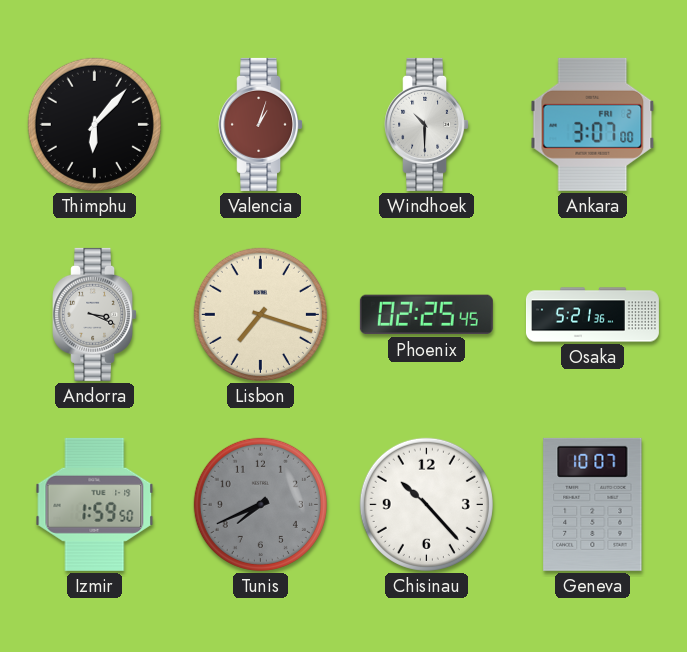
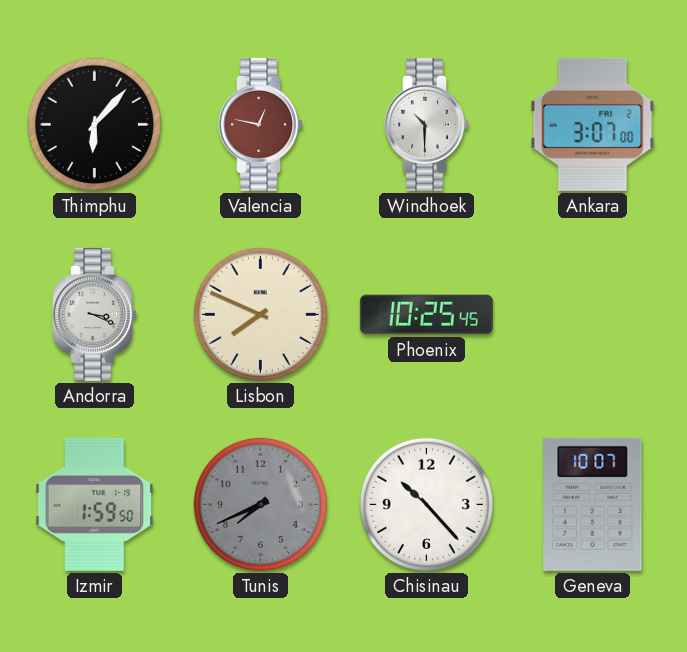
Valencia: 1:03 -> 12:47
Lisbon: 7:18 -> 7:49
Phoenix: 02:25 -> 10:25
Osaka: 5:21 -> none
